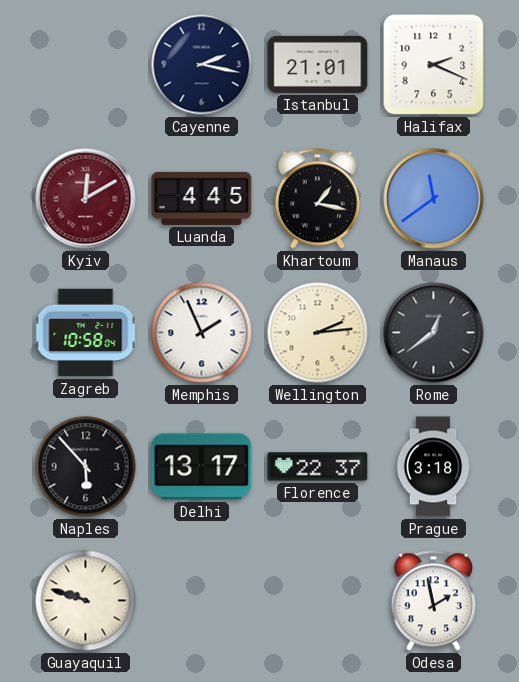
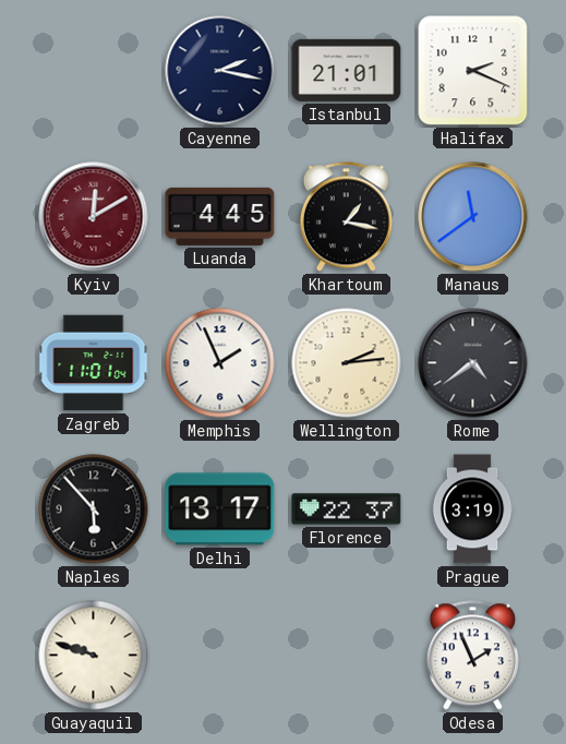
Zagreb: 10:58 -> 11:01
Rome: 12:39 -> 4:39
Prague: 3:18 -> 3:19
Odesa: 1:58 -> 1:56
